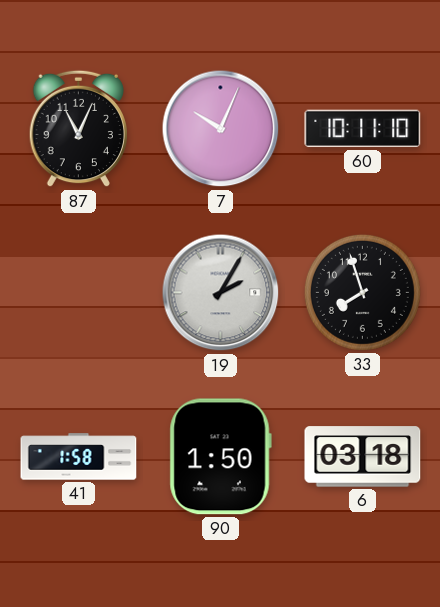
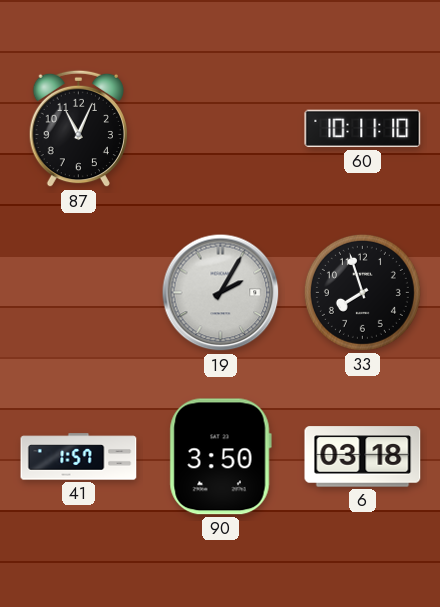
7: 10:04 -> none
41: 1:58 -> 1:57
90: 1:50 -> 3:50
